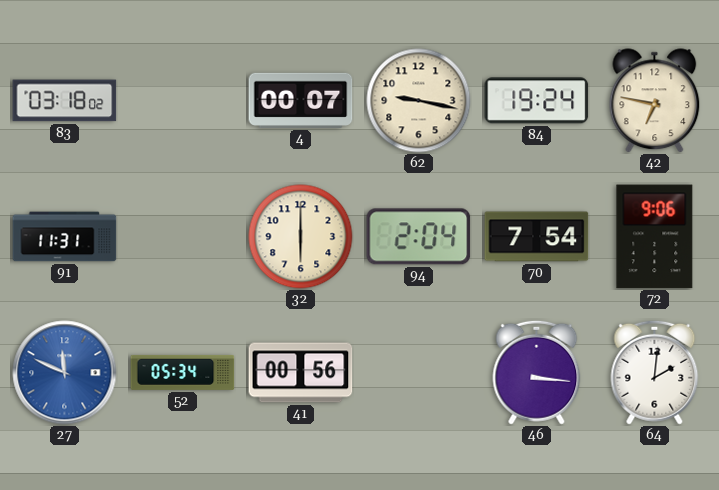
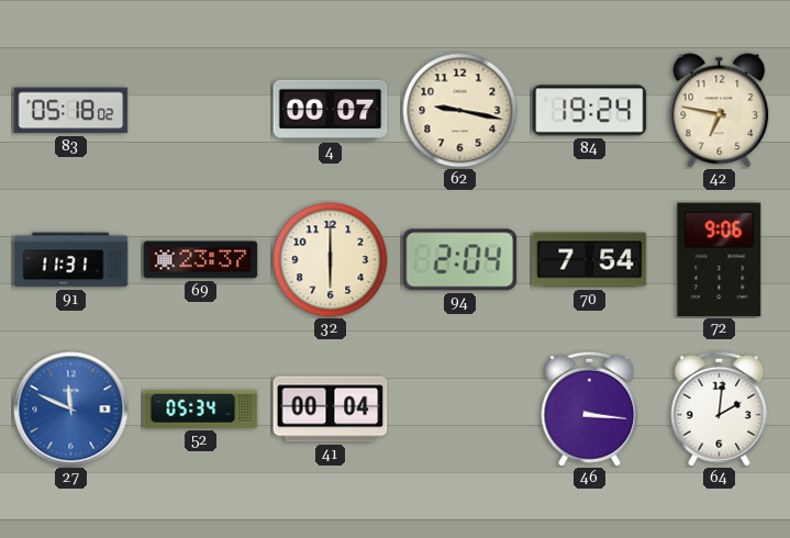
83: 03:18 -> 05:18
69: none -> 23:37
41: 00:56 -> 00:04
